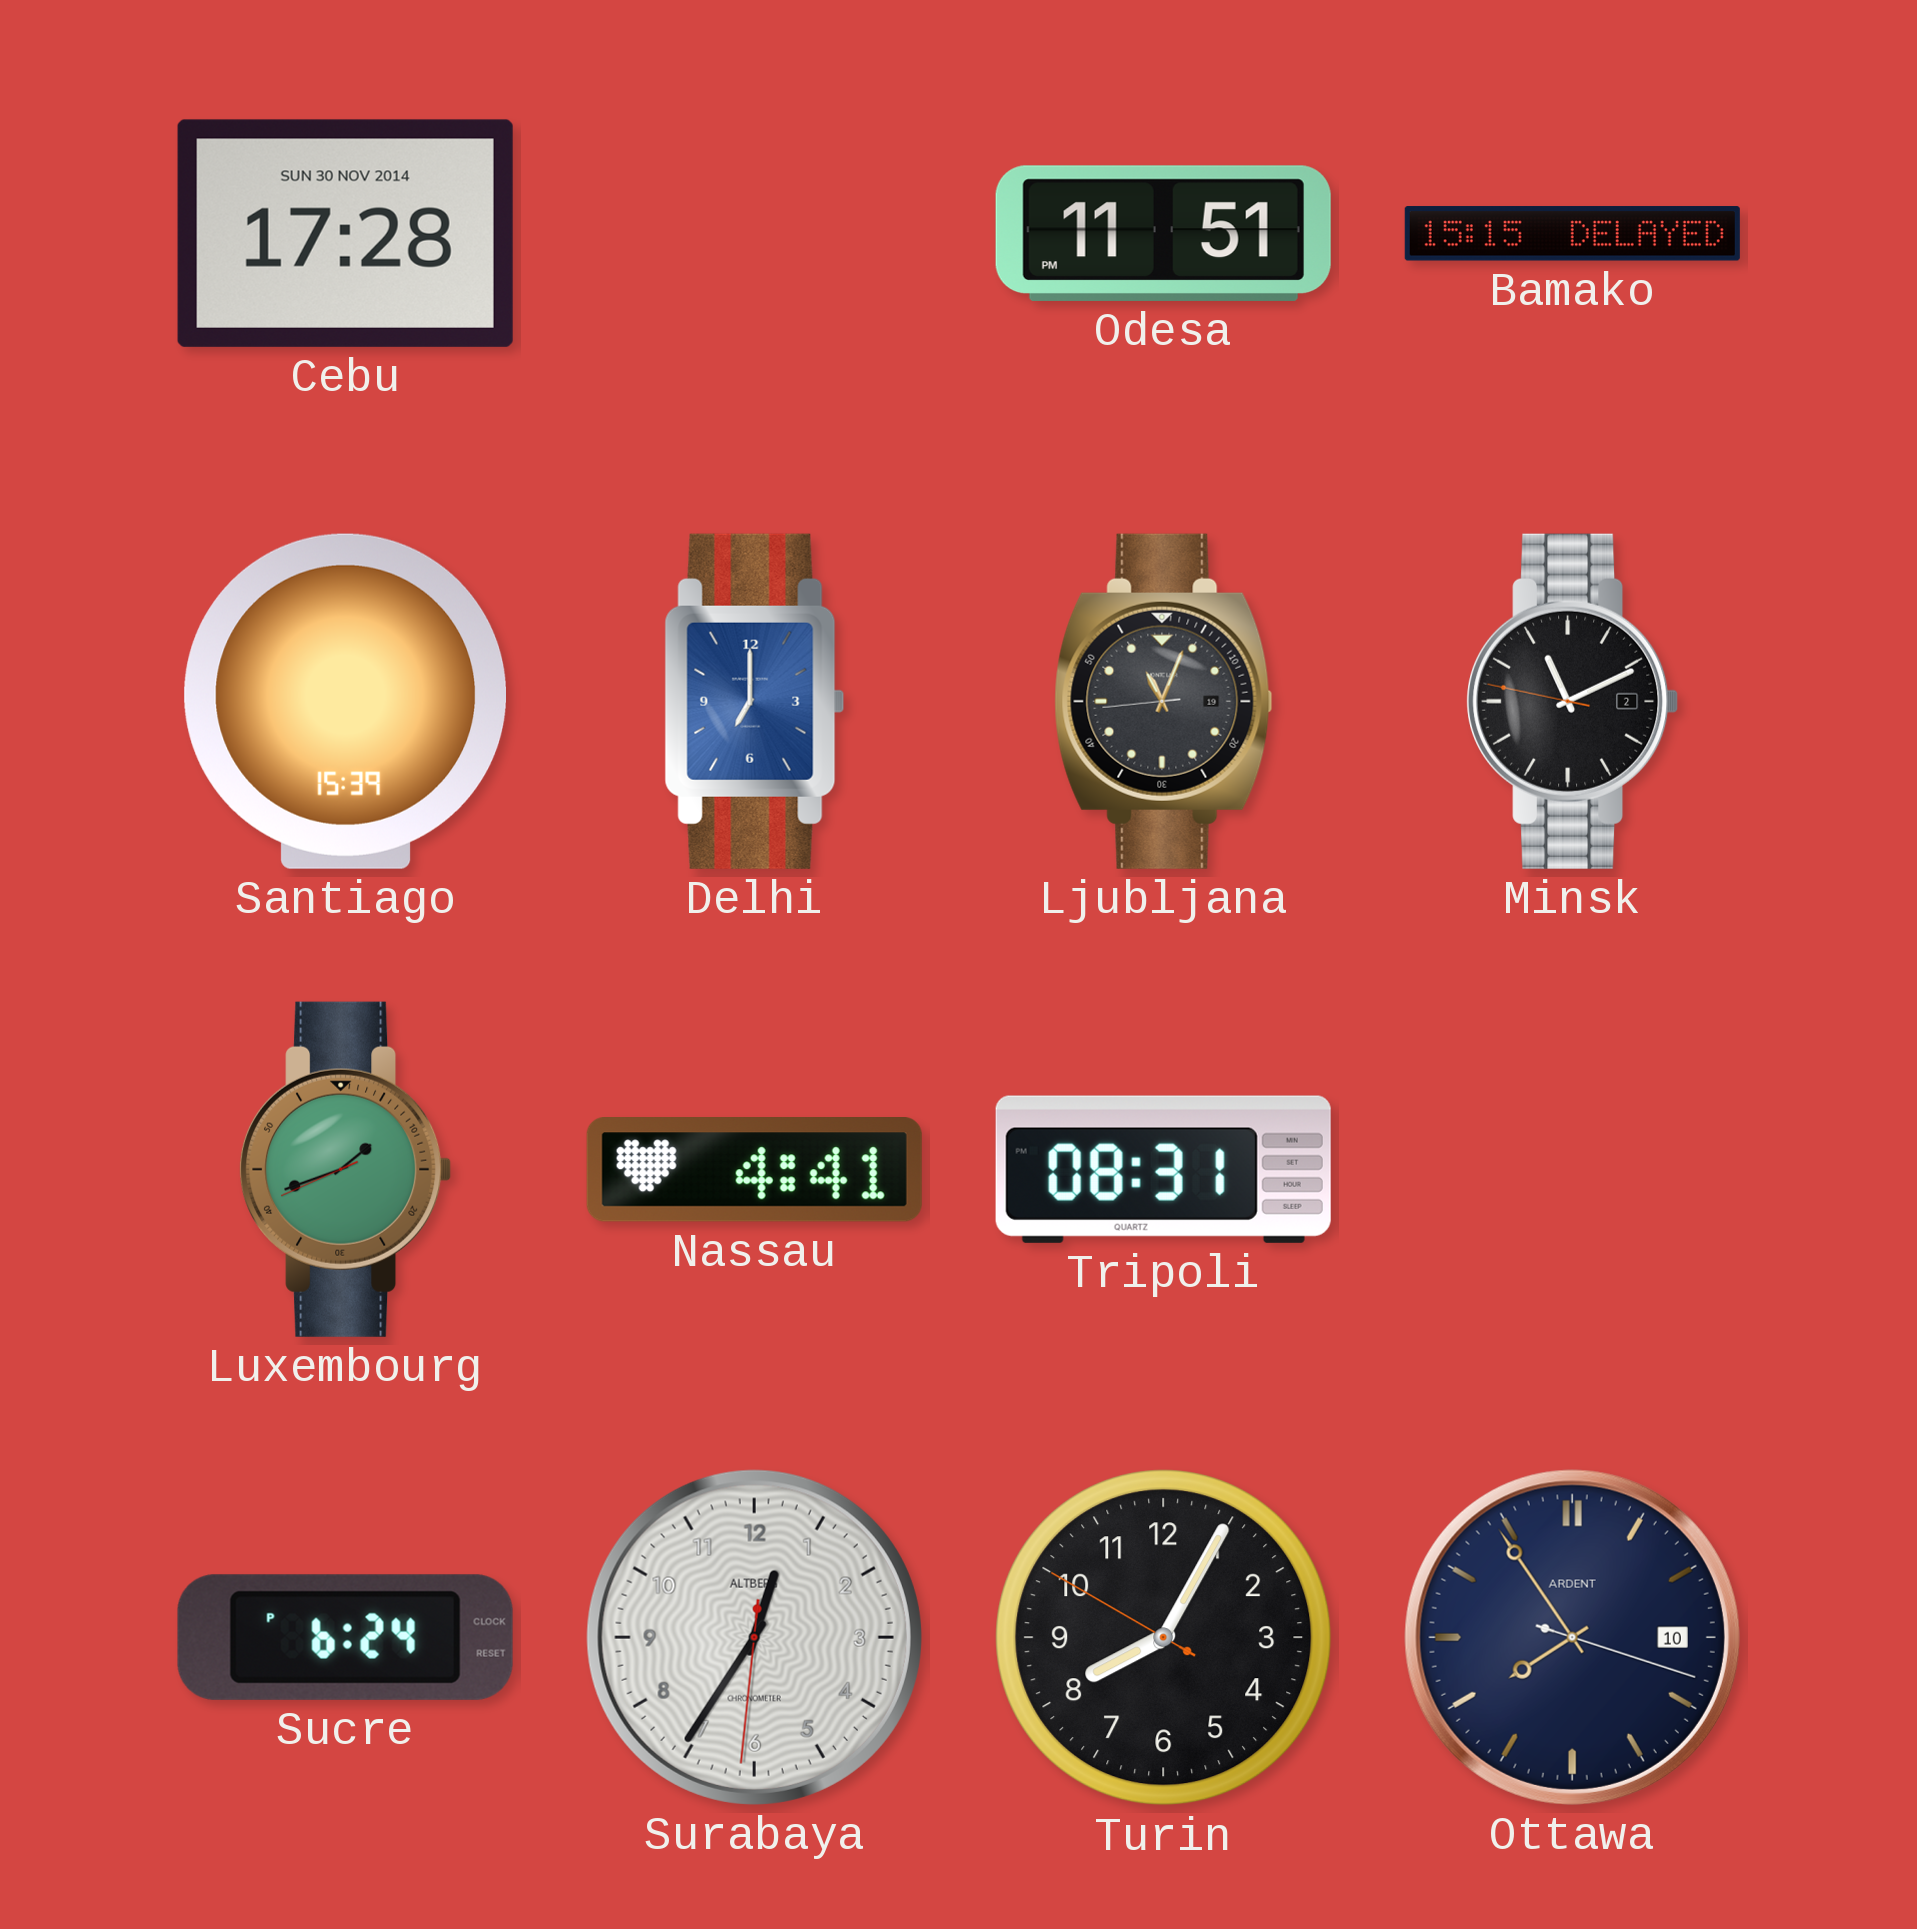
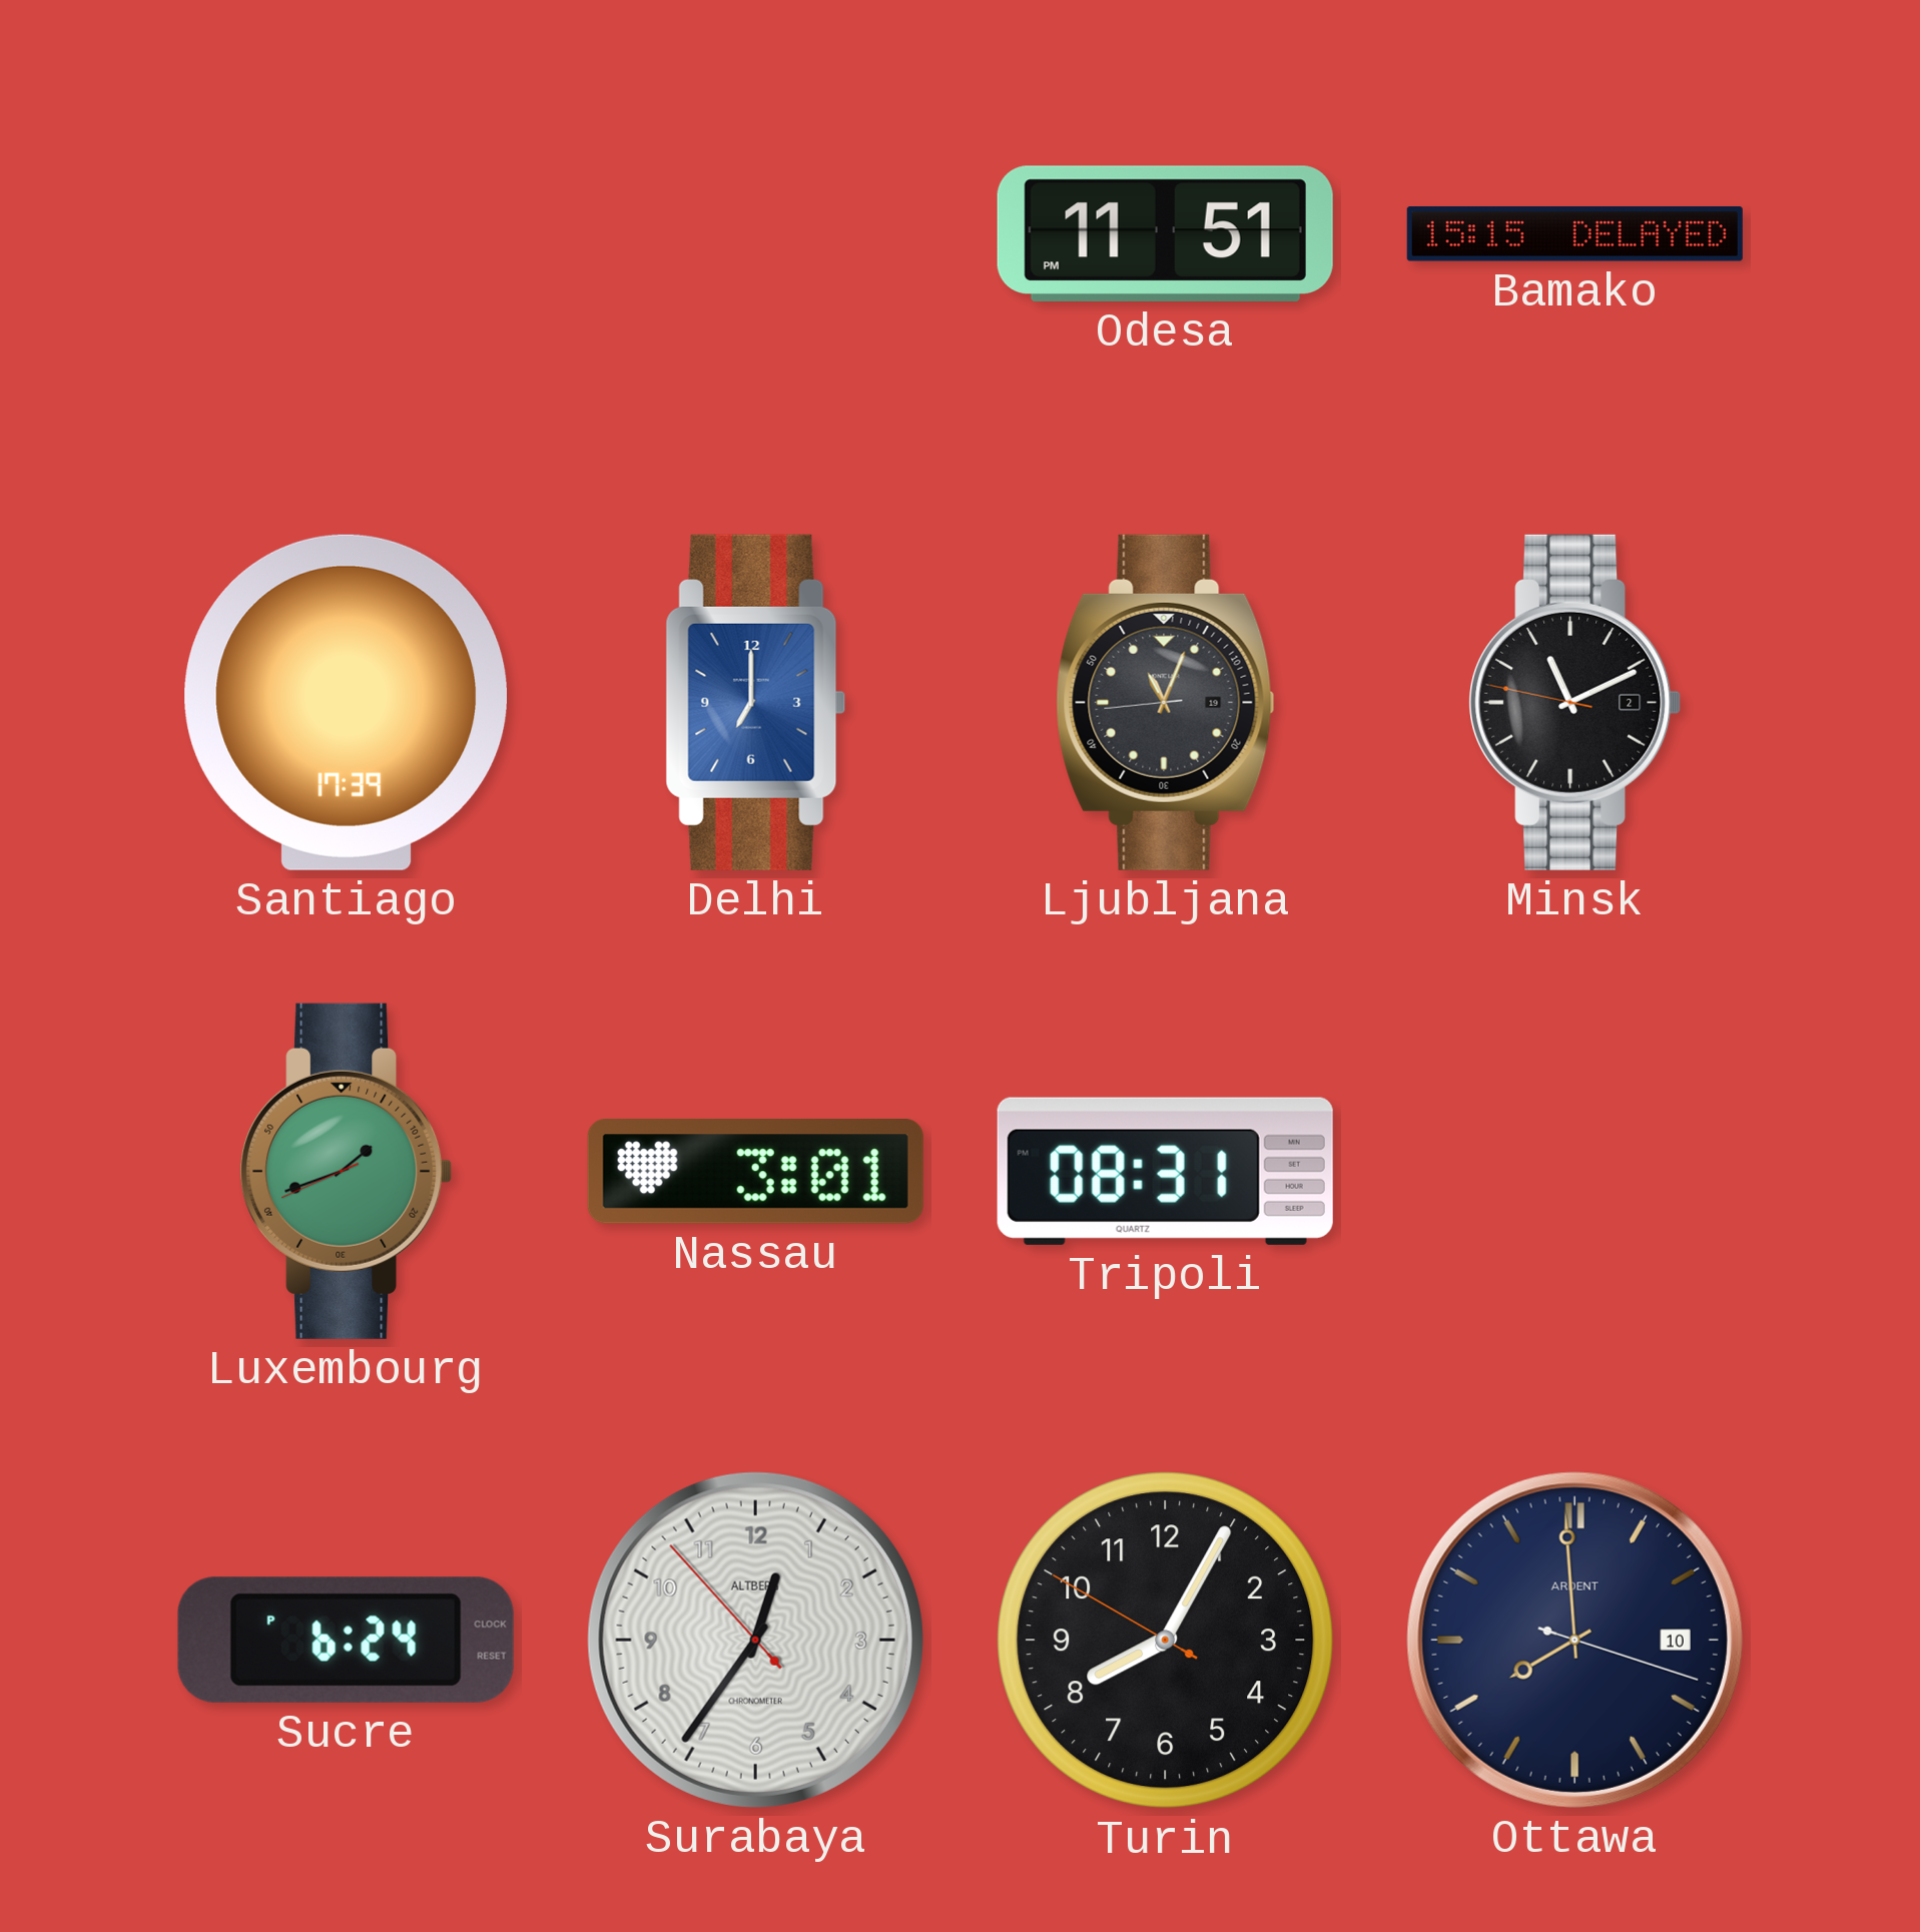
Cebu: 17:28 -> none
Santiago: 15:39 -> 17:39
Nassau: 4:41 -> 3:01
Surabaya: 12:35:31 -> 12:35:53
Ottawa: 7:54 -> 7:59
